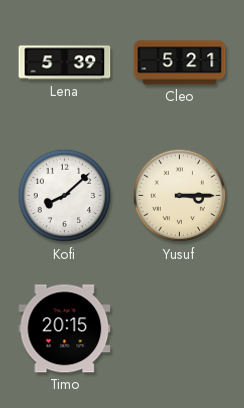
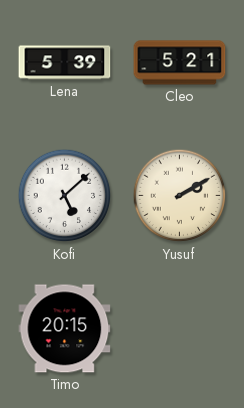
Kofi: 8:08 -> 5:08
Yusuf: 3:15 -> 2:10
